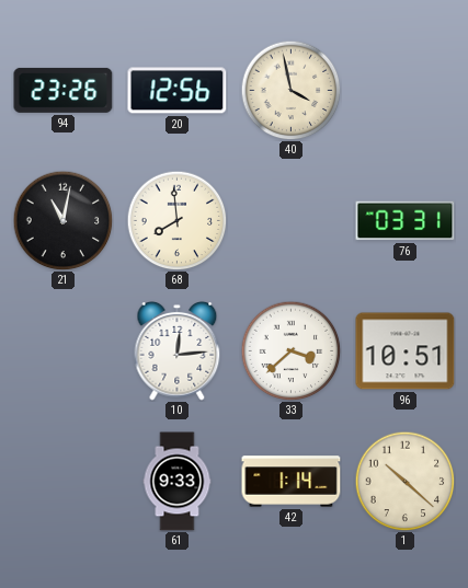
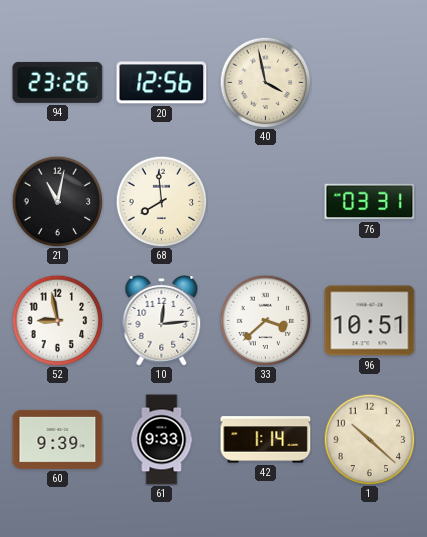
52: none -> 8:58
60: none -> 9:39
